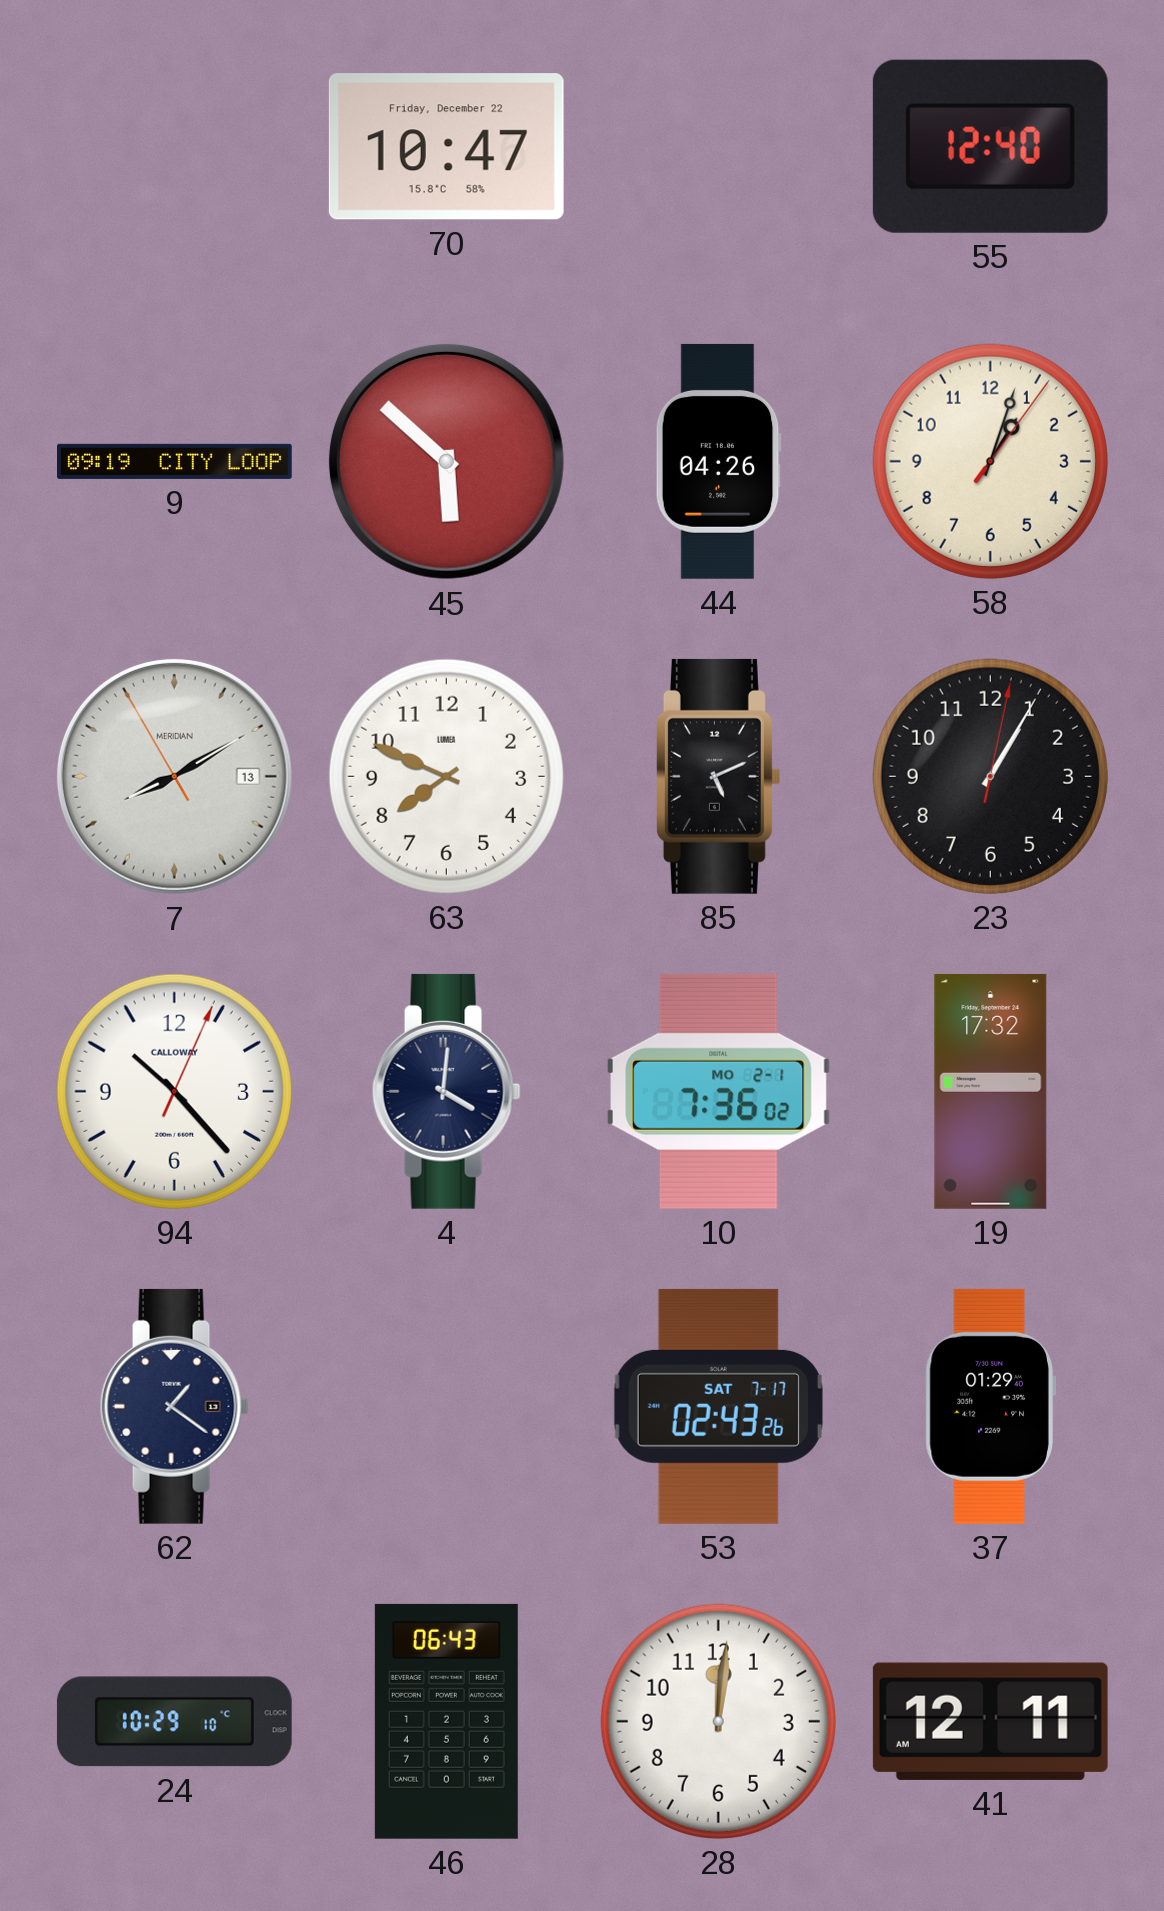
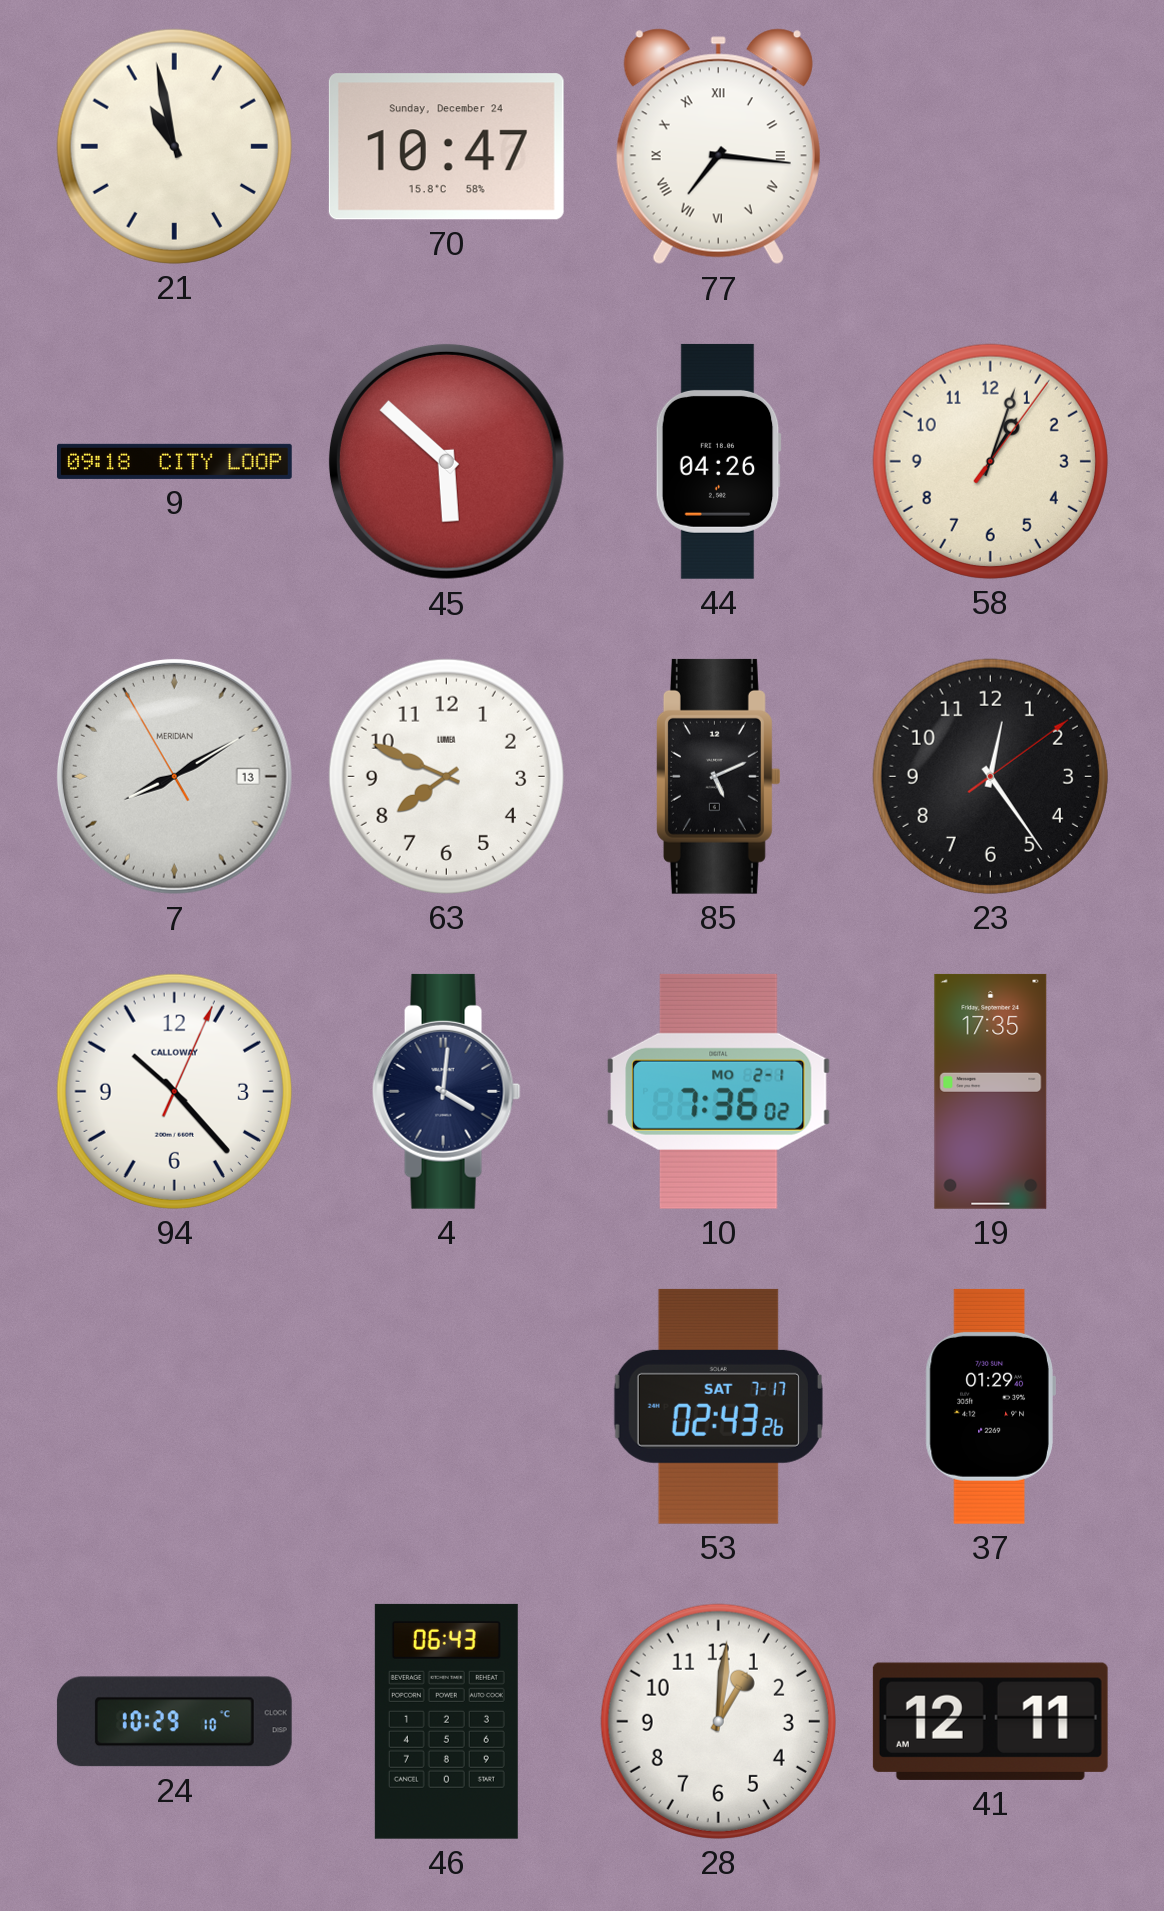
21: none -> 10:58
70 date: Friday, December 22 -> Sunday, December 24
77: none -> 7:16
55: 12:40 -> none
9: 09:19 -> 09:18
23: 1:05 -> 12:24
19: 17:32 -> 17:35
62: 1:21 -> none
28: 12:01 -> 1:01
